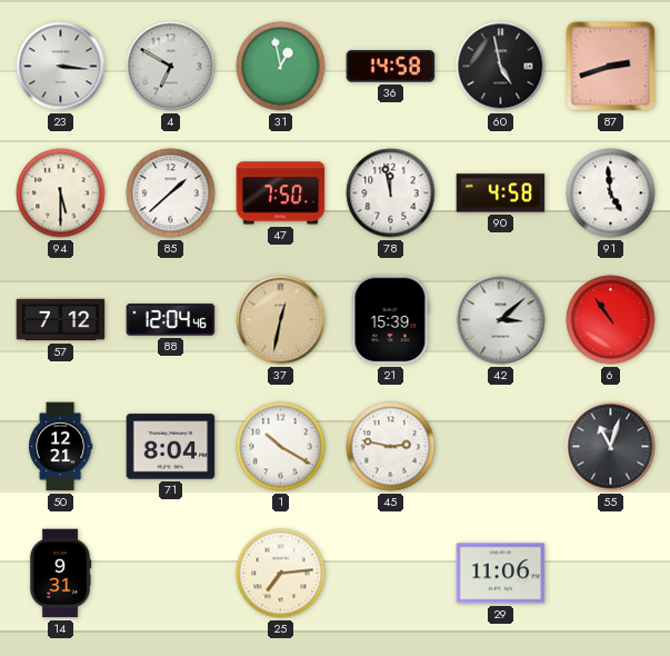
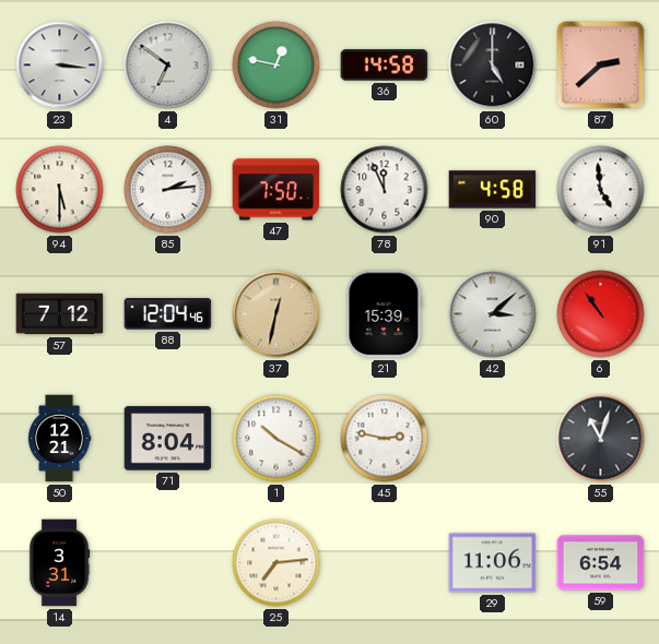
4: 6:50 -> 6:51
31: 12:58 -> 12:47
60: 4:58 -> 5:00
87: 2:42 -> 2:38
85: 1:38 -> 2:14
78: 11:58 -> 11:56
14: 9:31 -> 3:31
59: none -> 6:54
